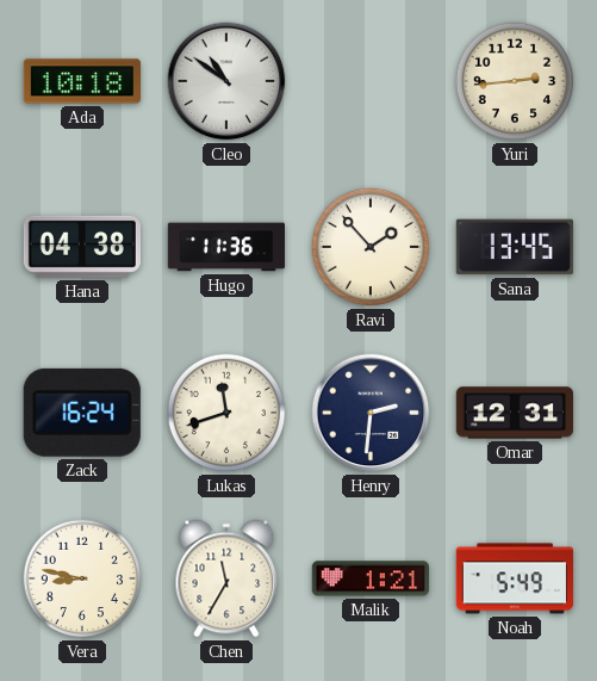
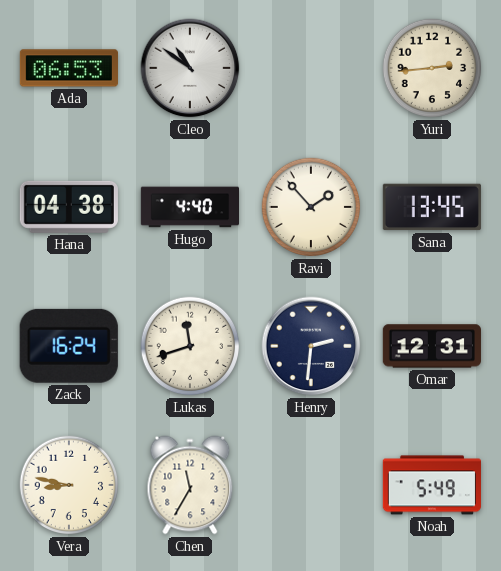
Ada: 10:18 -> 06:53
Hugo: 11:36 -> 4:40
Malik: 1:21 -> none
